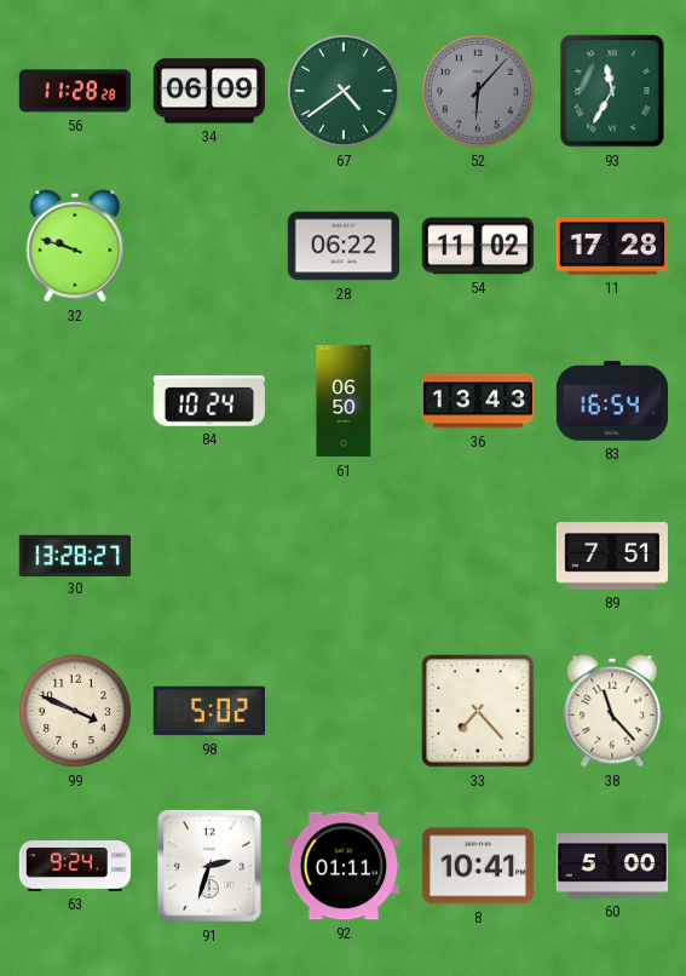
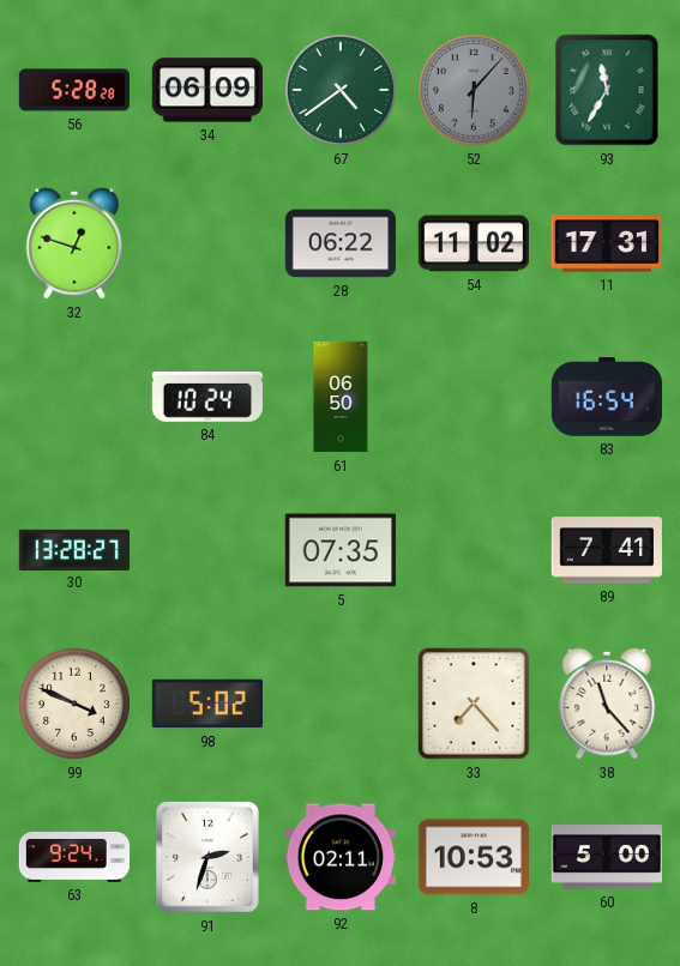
56: 11:28 -> 5:28
32: 9:48 -> 12:48
11: 17:28 -> 17:31
36: 13:43 -> none
5: none -> 07:35
89: 7:51 -> 7:41
92: 01:11 -> 02:11
8: 10:41 -> 10:53
